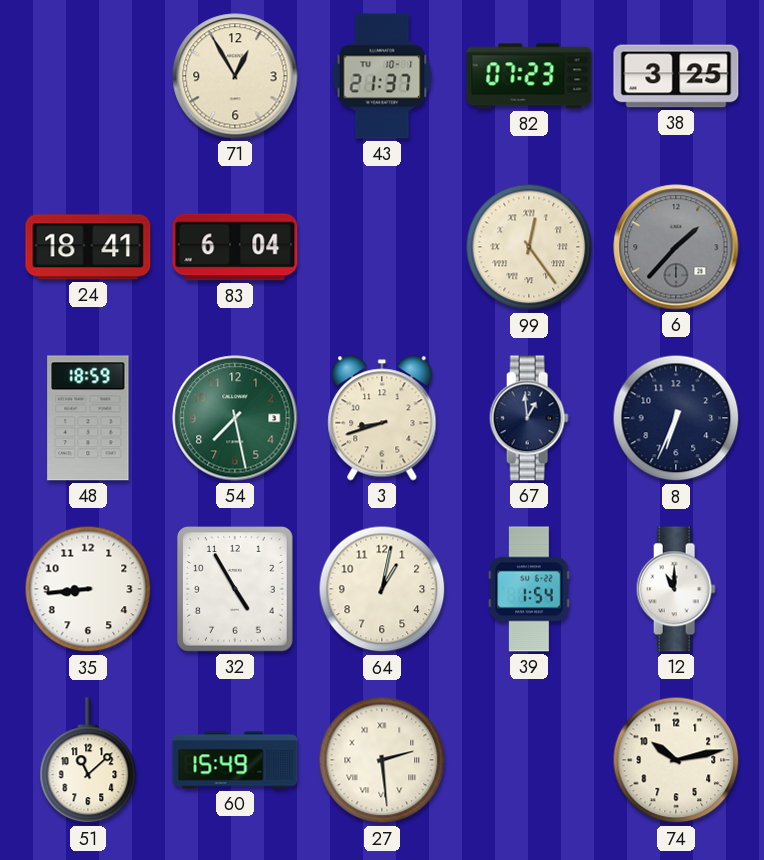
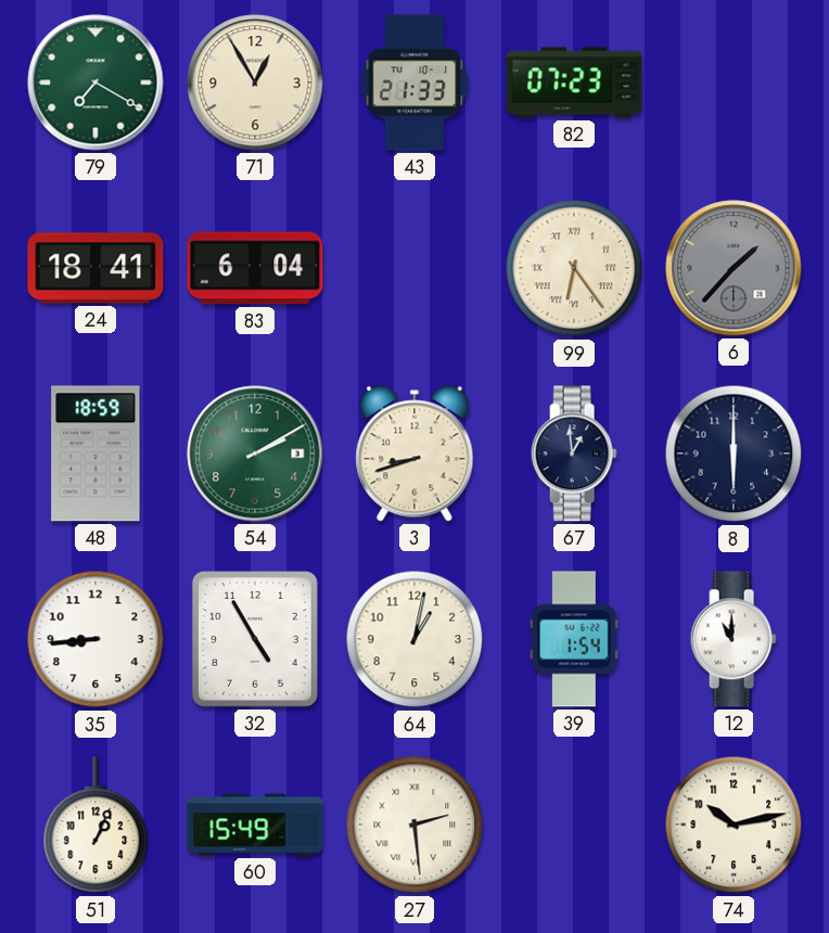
79: none -> 7:20
43: 21:37 -> 21:33
38: 3:25 -> none
99: 12:24 -> 6:24
54: 7:28 -> 2:10
8: 6:34 -> 6:00
51: 11:08 -> 1:04
